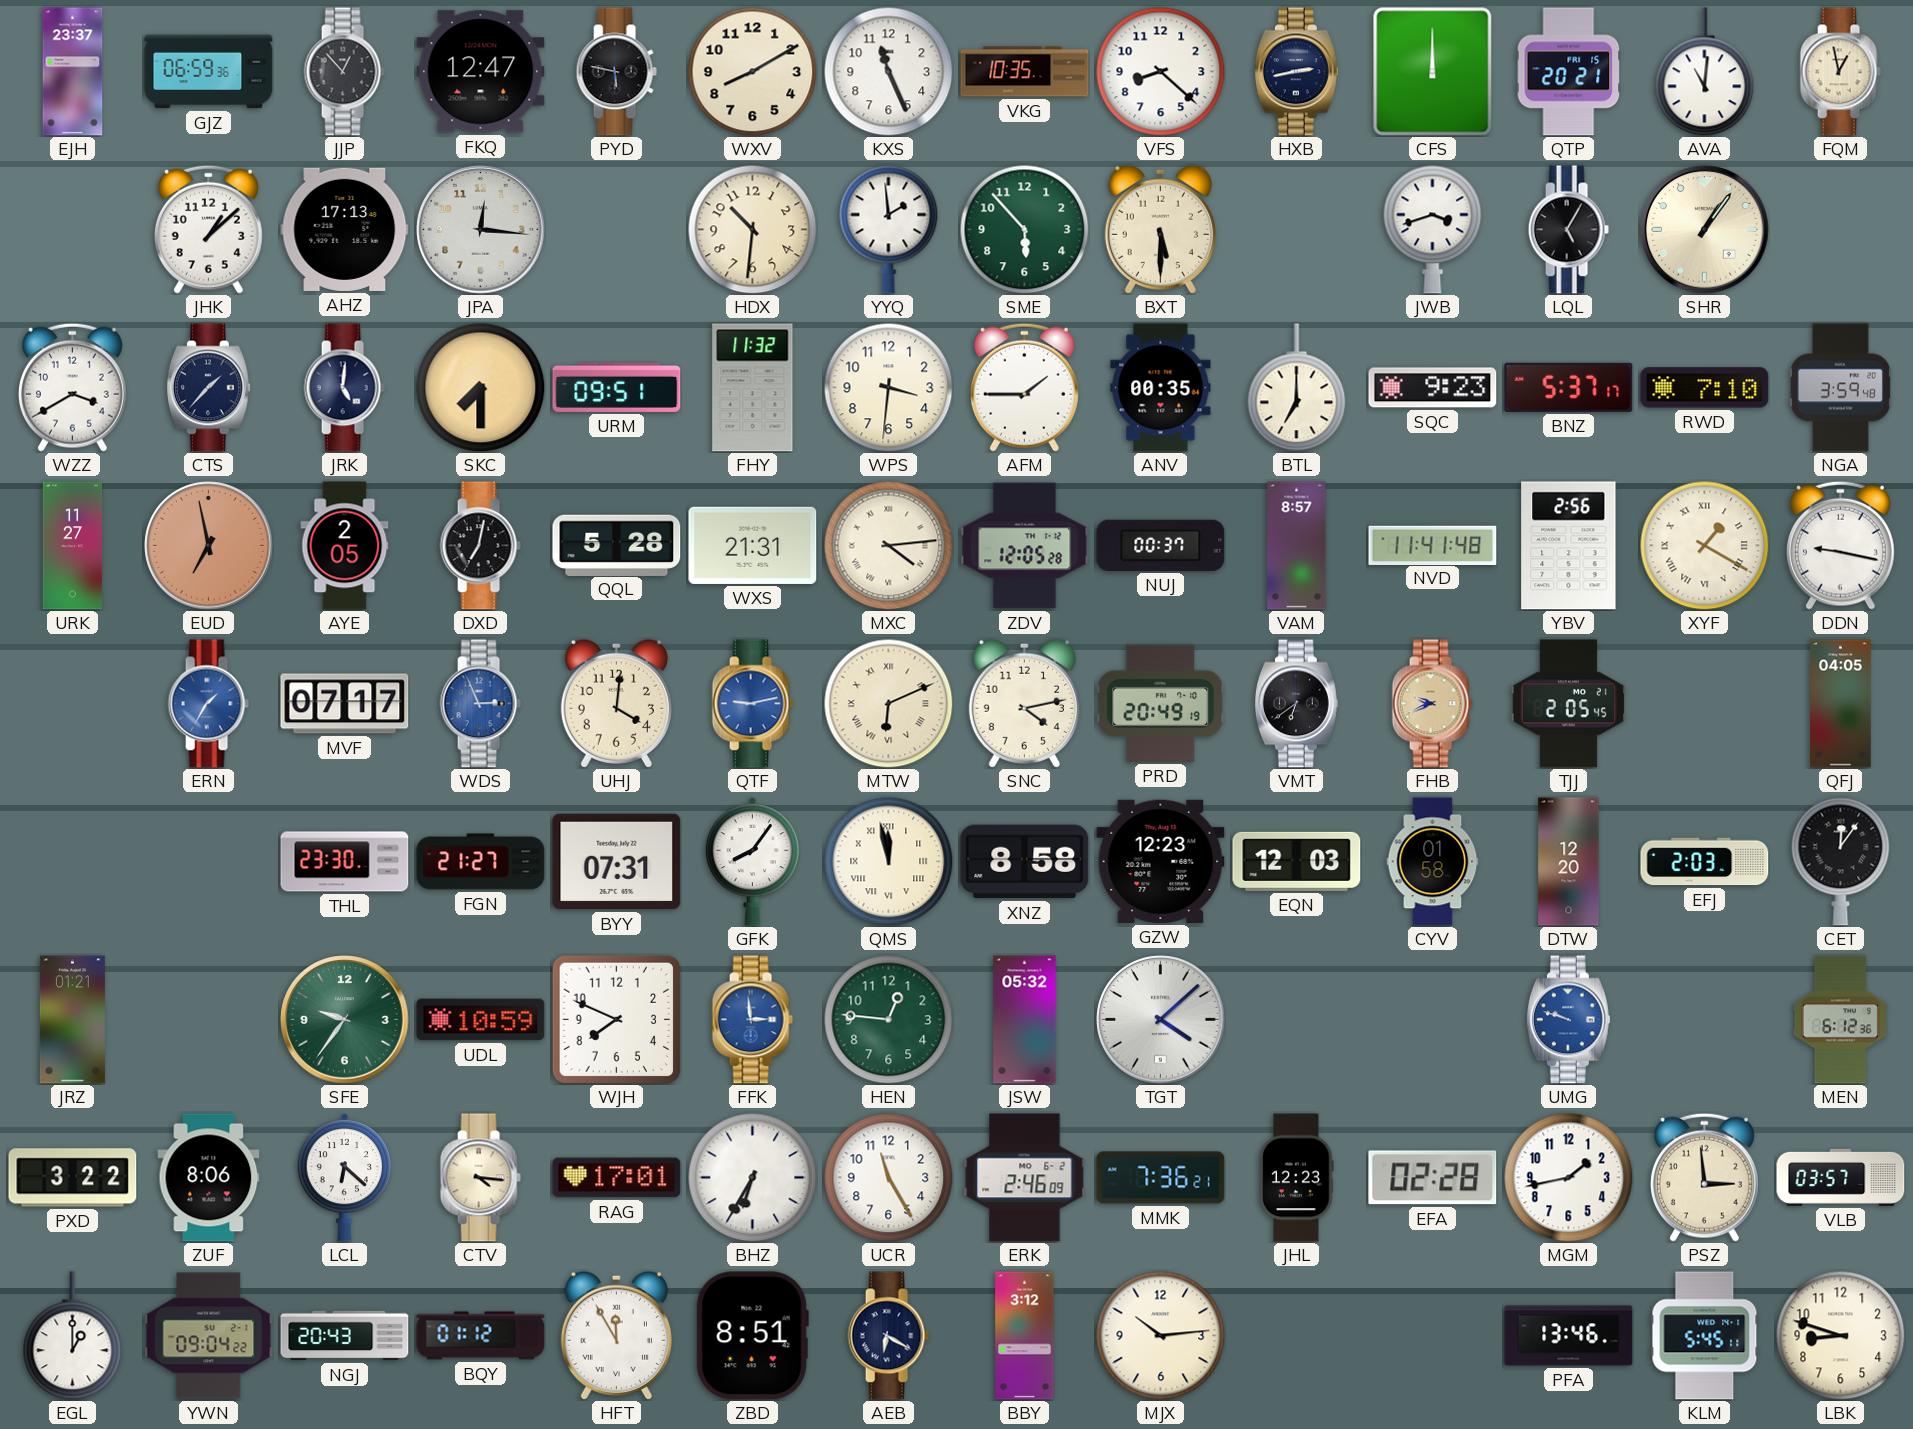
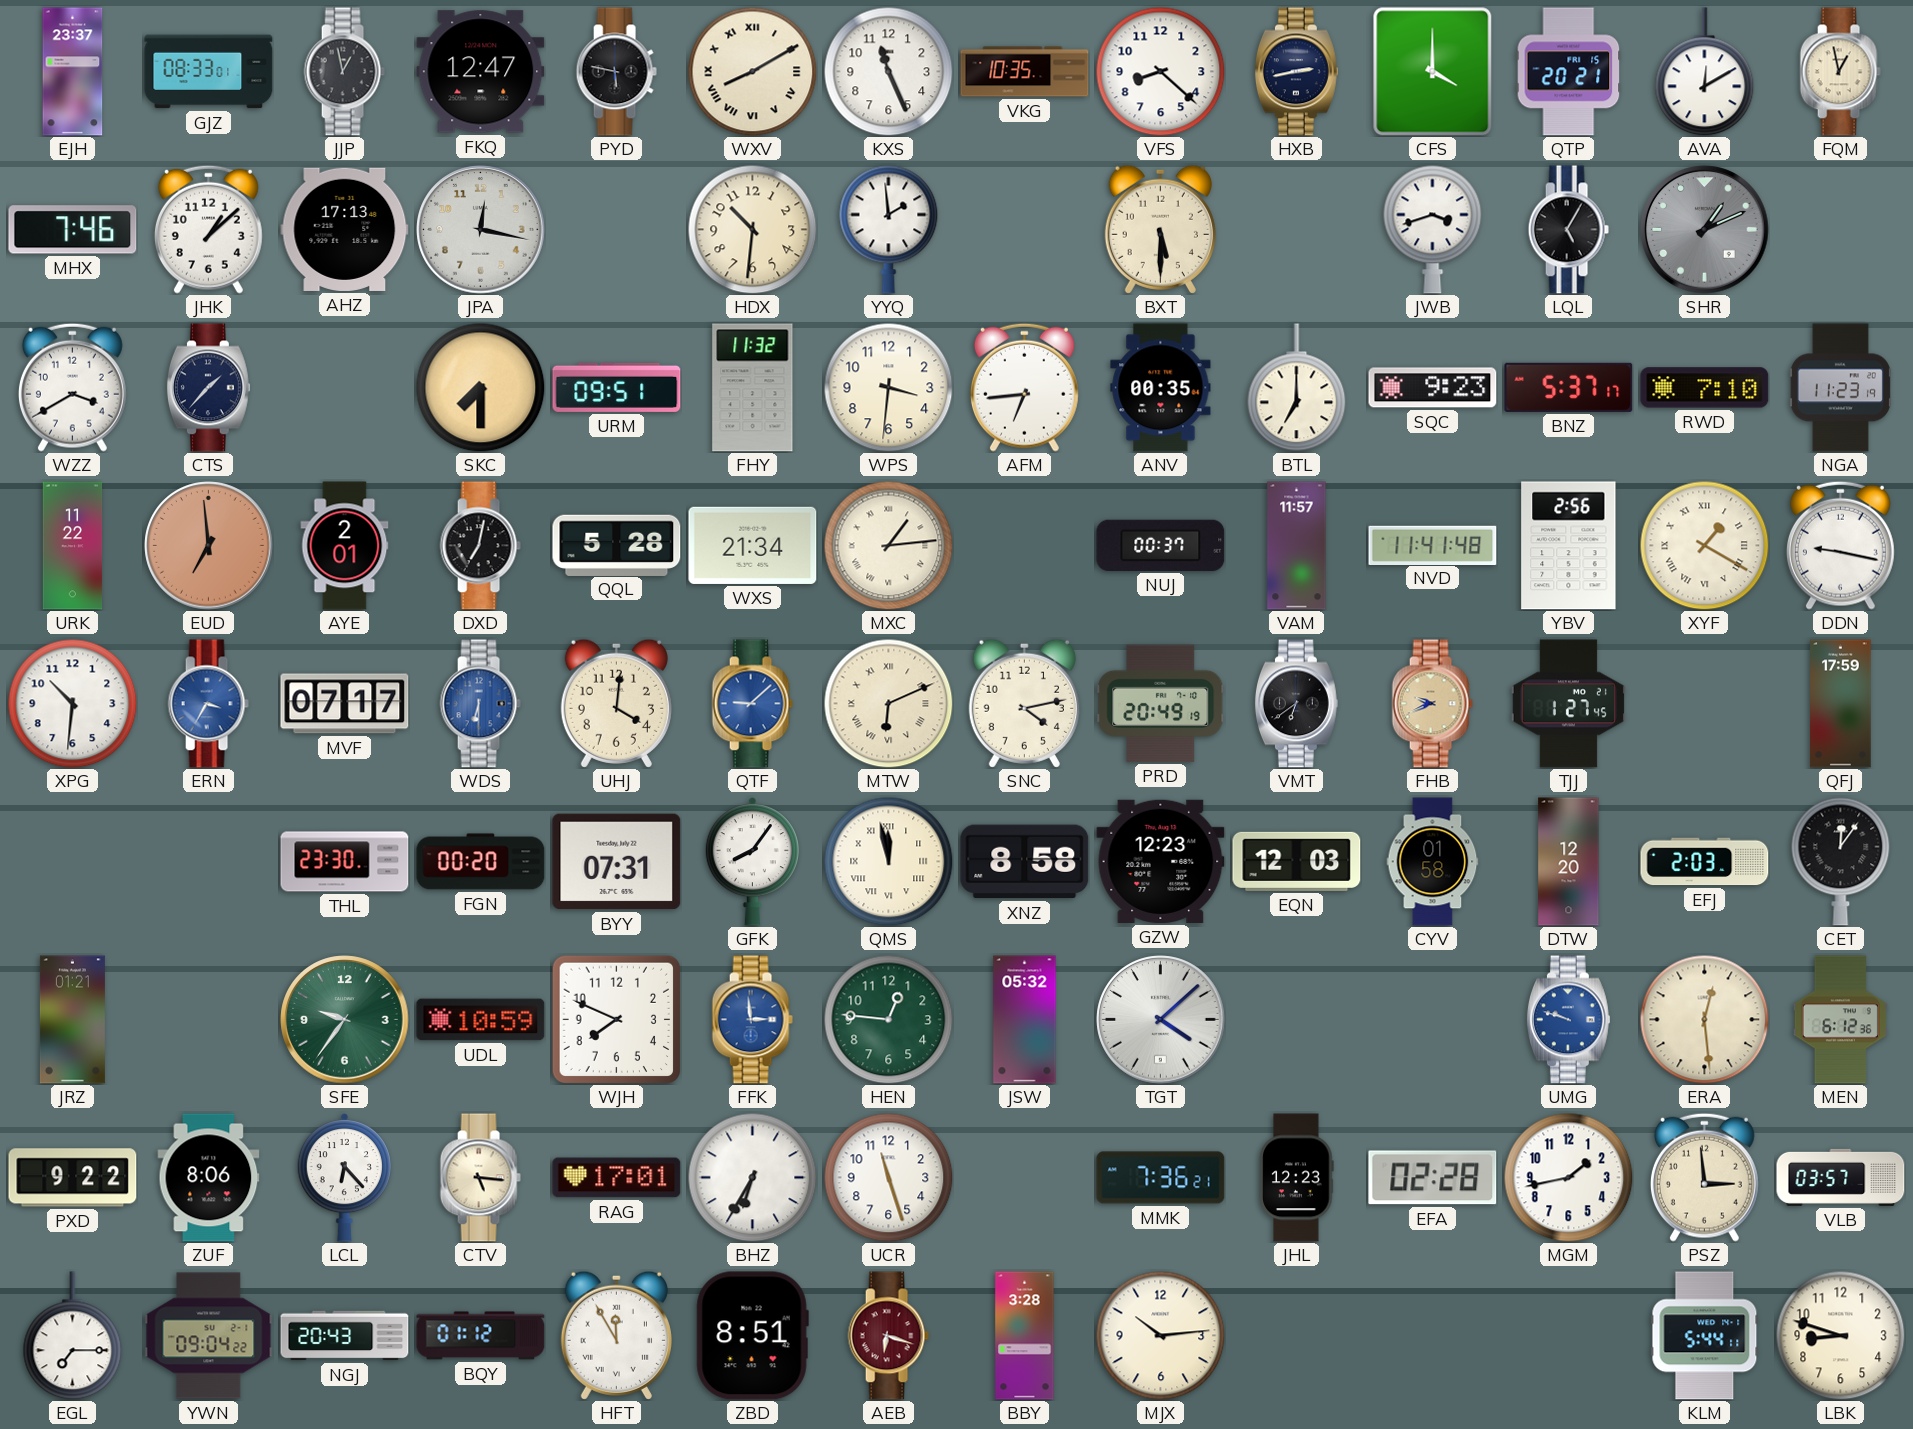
GJZ: 06:59 -> 08:33
JJP: 12:53 -> 12:58
WXV numerals: Arabic -> Roman
CFS: 12:00 -> 4:00
AVA: 11:01 -> 12:10
MHX: none -> 7:46
JPA: 12:16 -> 12:17
SME: 5:53 -> none
SHR: 1:06 -> 1:11
SHR dial: cream -> grey
JRK: 5:01 -> none
AFM: 1:45 -> 6:44
NGA: 3:59 -> 11:23
URK: 11:27 -> 11:22
EUD: 6:58 -> 6:59
AYE: 2:05 -> 2:01
WXS: 21:31 -> 21:34
MXC: 4:14 -> 1:14
ZDV: 12:05 -> none
VAM: 8:57 -> 11:57
XPG: none -> 10:31
ERN: 1:35 -> 3:35
WDS: 2:56 -> 6:30
QTF: 9:13 -> 9:08
TJJ: 2:05 -> 1:27
QFJ: 04:05 -> 17:59
FGN: 21:27 -> 00:20
ERA: none -> 12:29
PXD: 3:22 -> 9:22
LCL: 6:22 -> 6:23
CTV: 4:16 -> 5:16
UCR: 11:25 -> 11:27
ERK: 2:46 -> none
EGL: 1:00 -> 7:15
AEB: 6:20 -> 6:18
AEB dial: navy -> burgundy
BBY: 3:12 -> 3:28
PFA: 13:46 -> none
KLM: 5:45 -> 5:44
